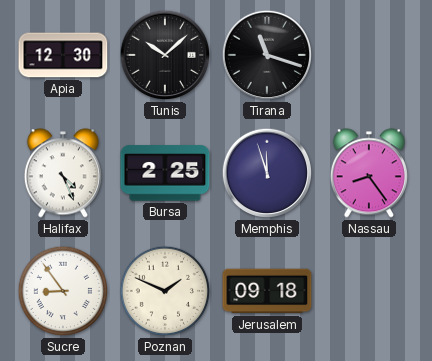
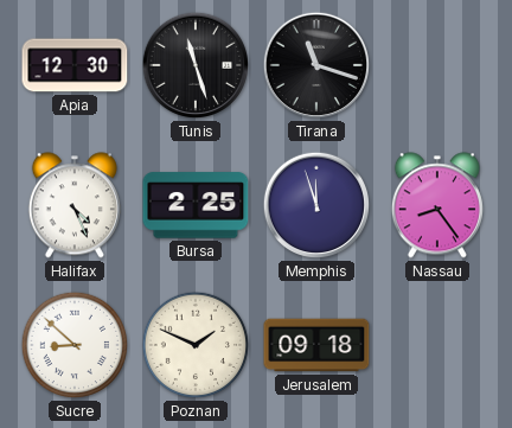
Tunis: 10:08 -> 11:27
Sucre: 8:54 -> 8:52
